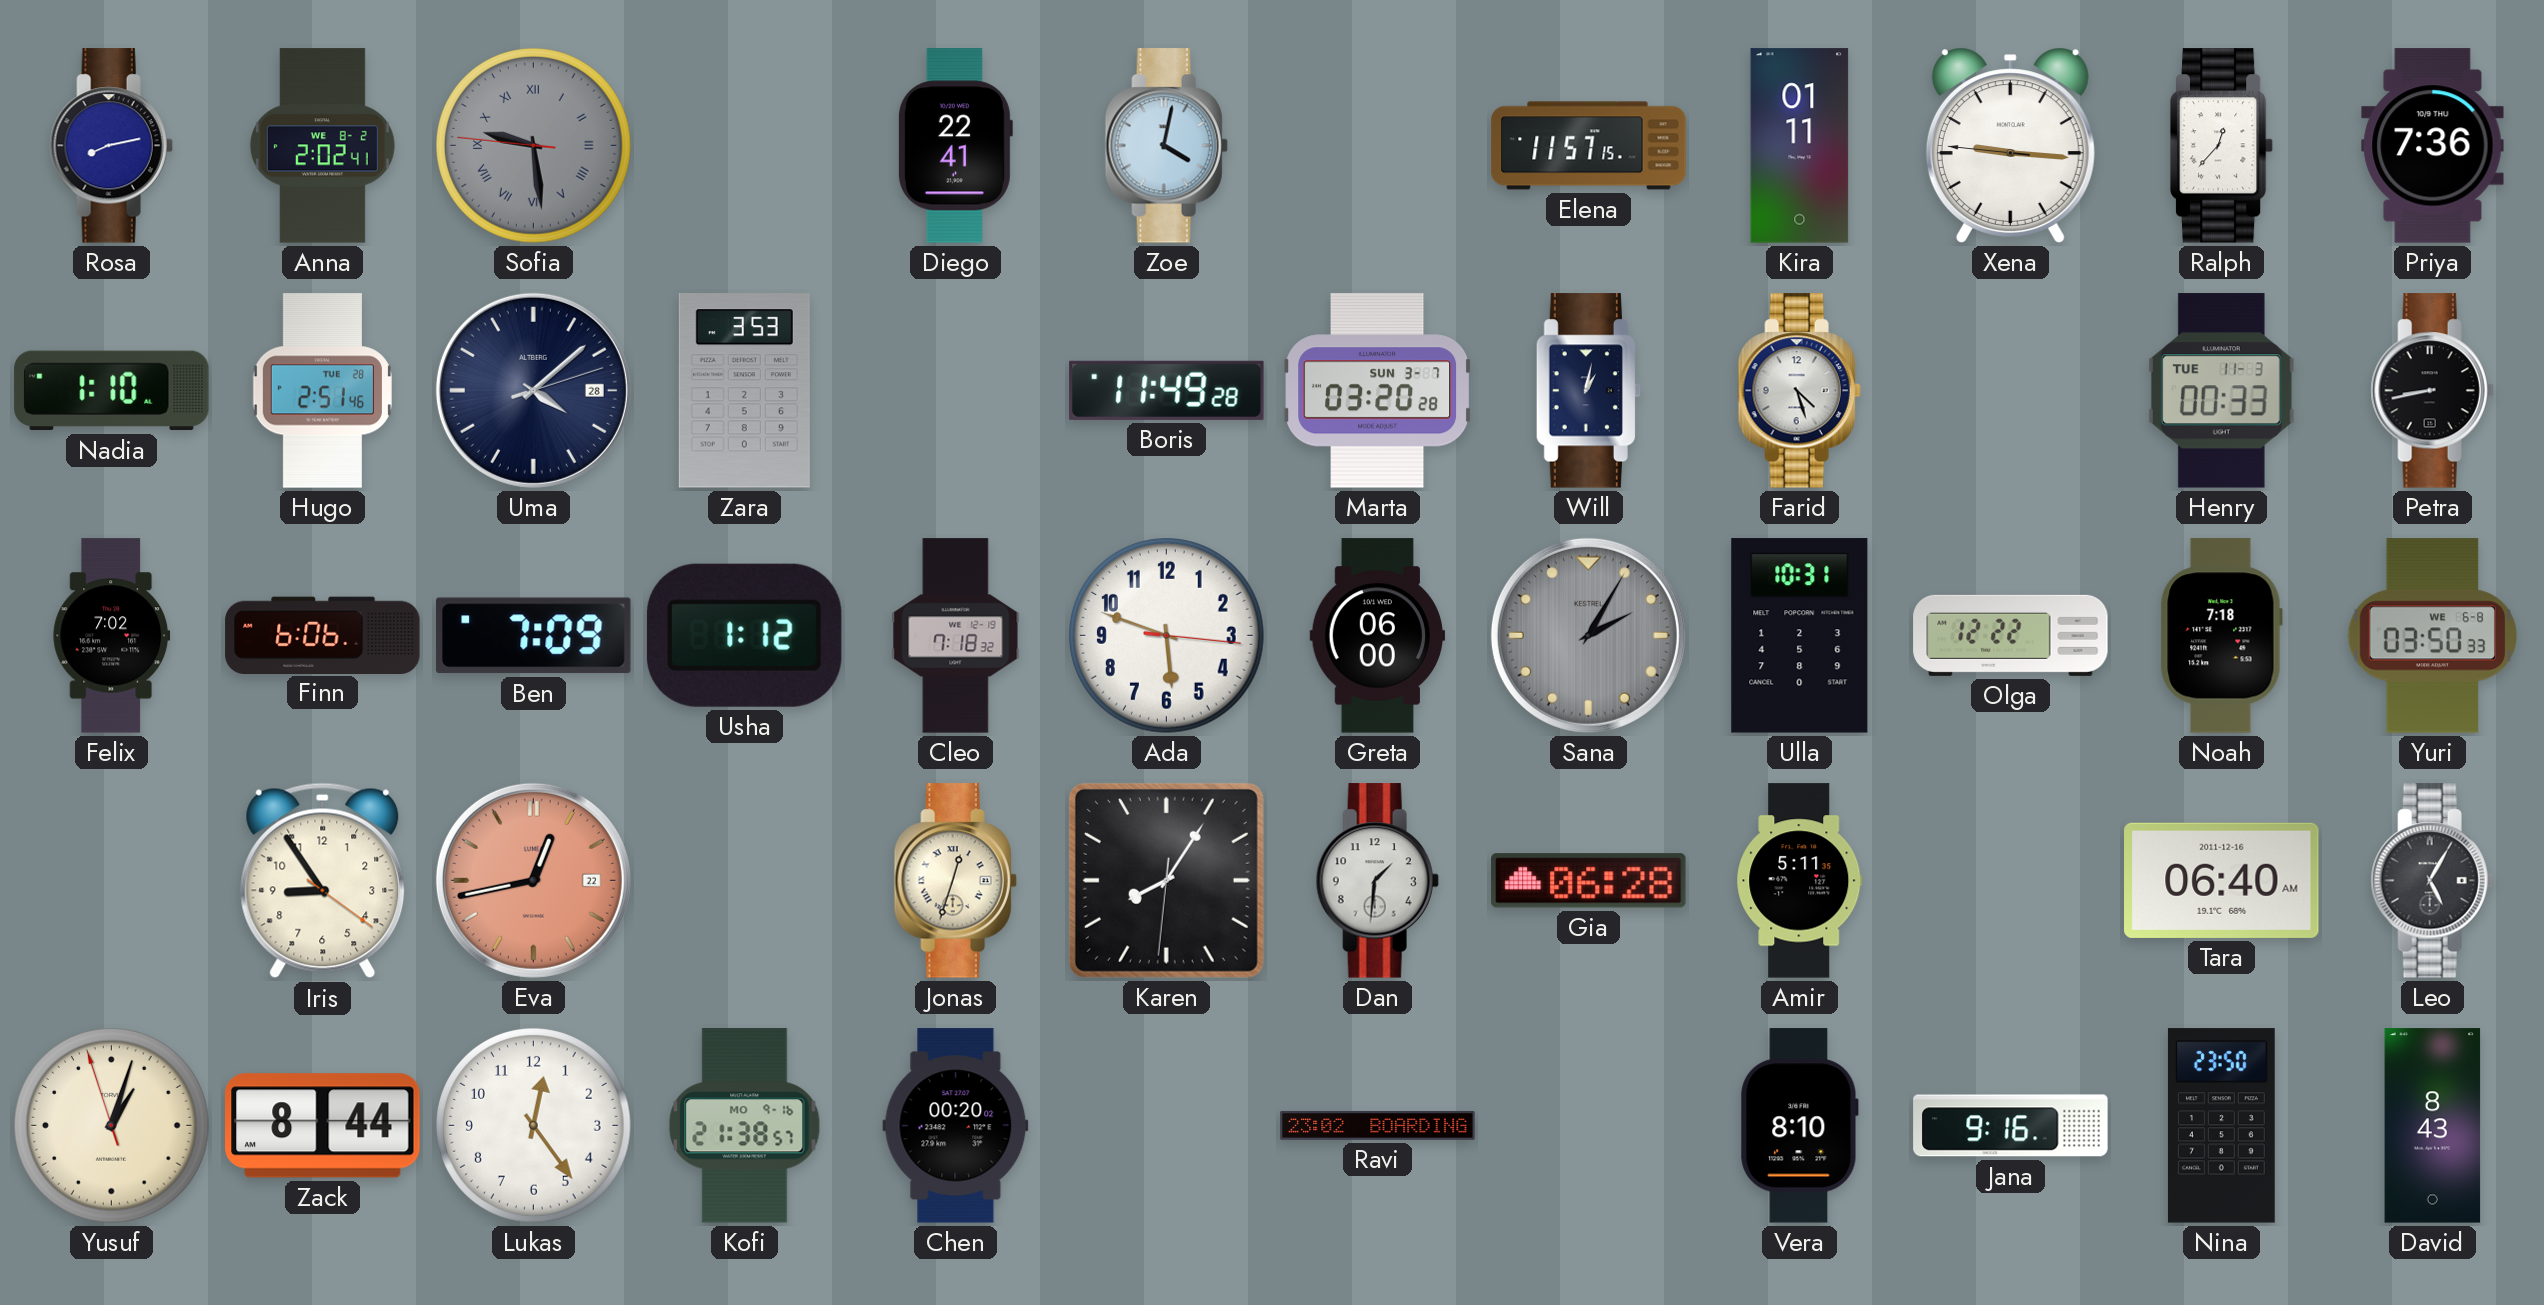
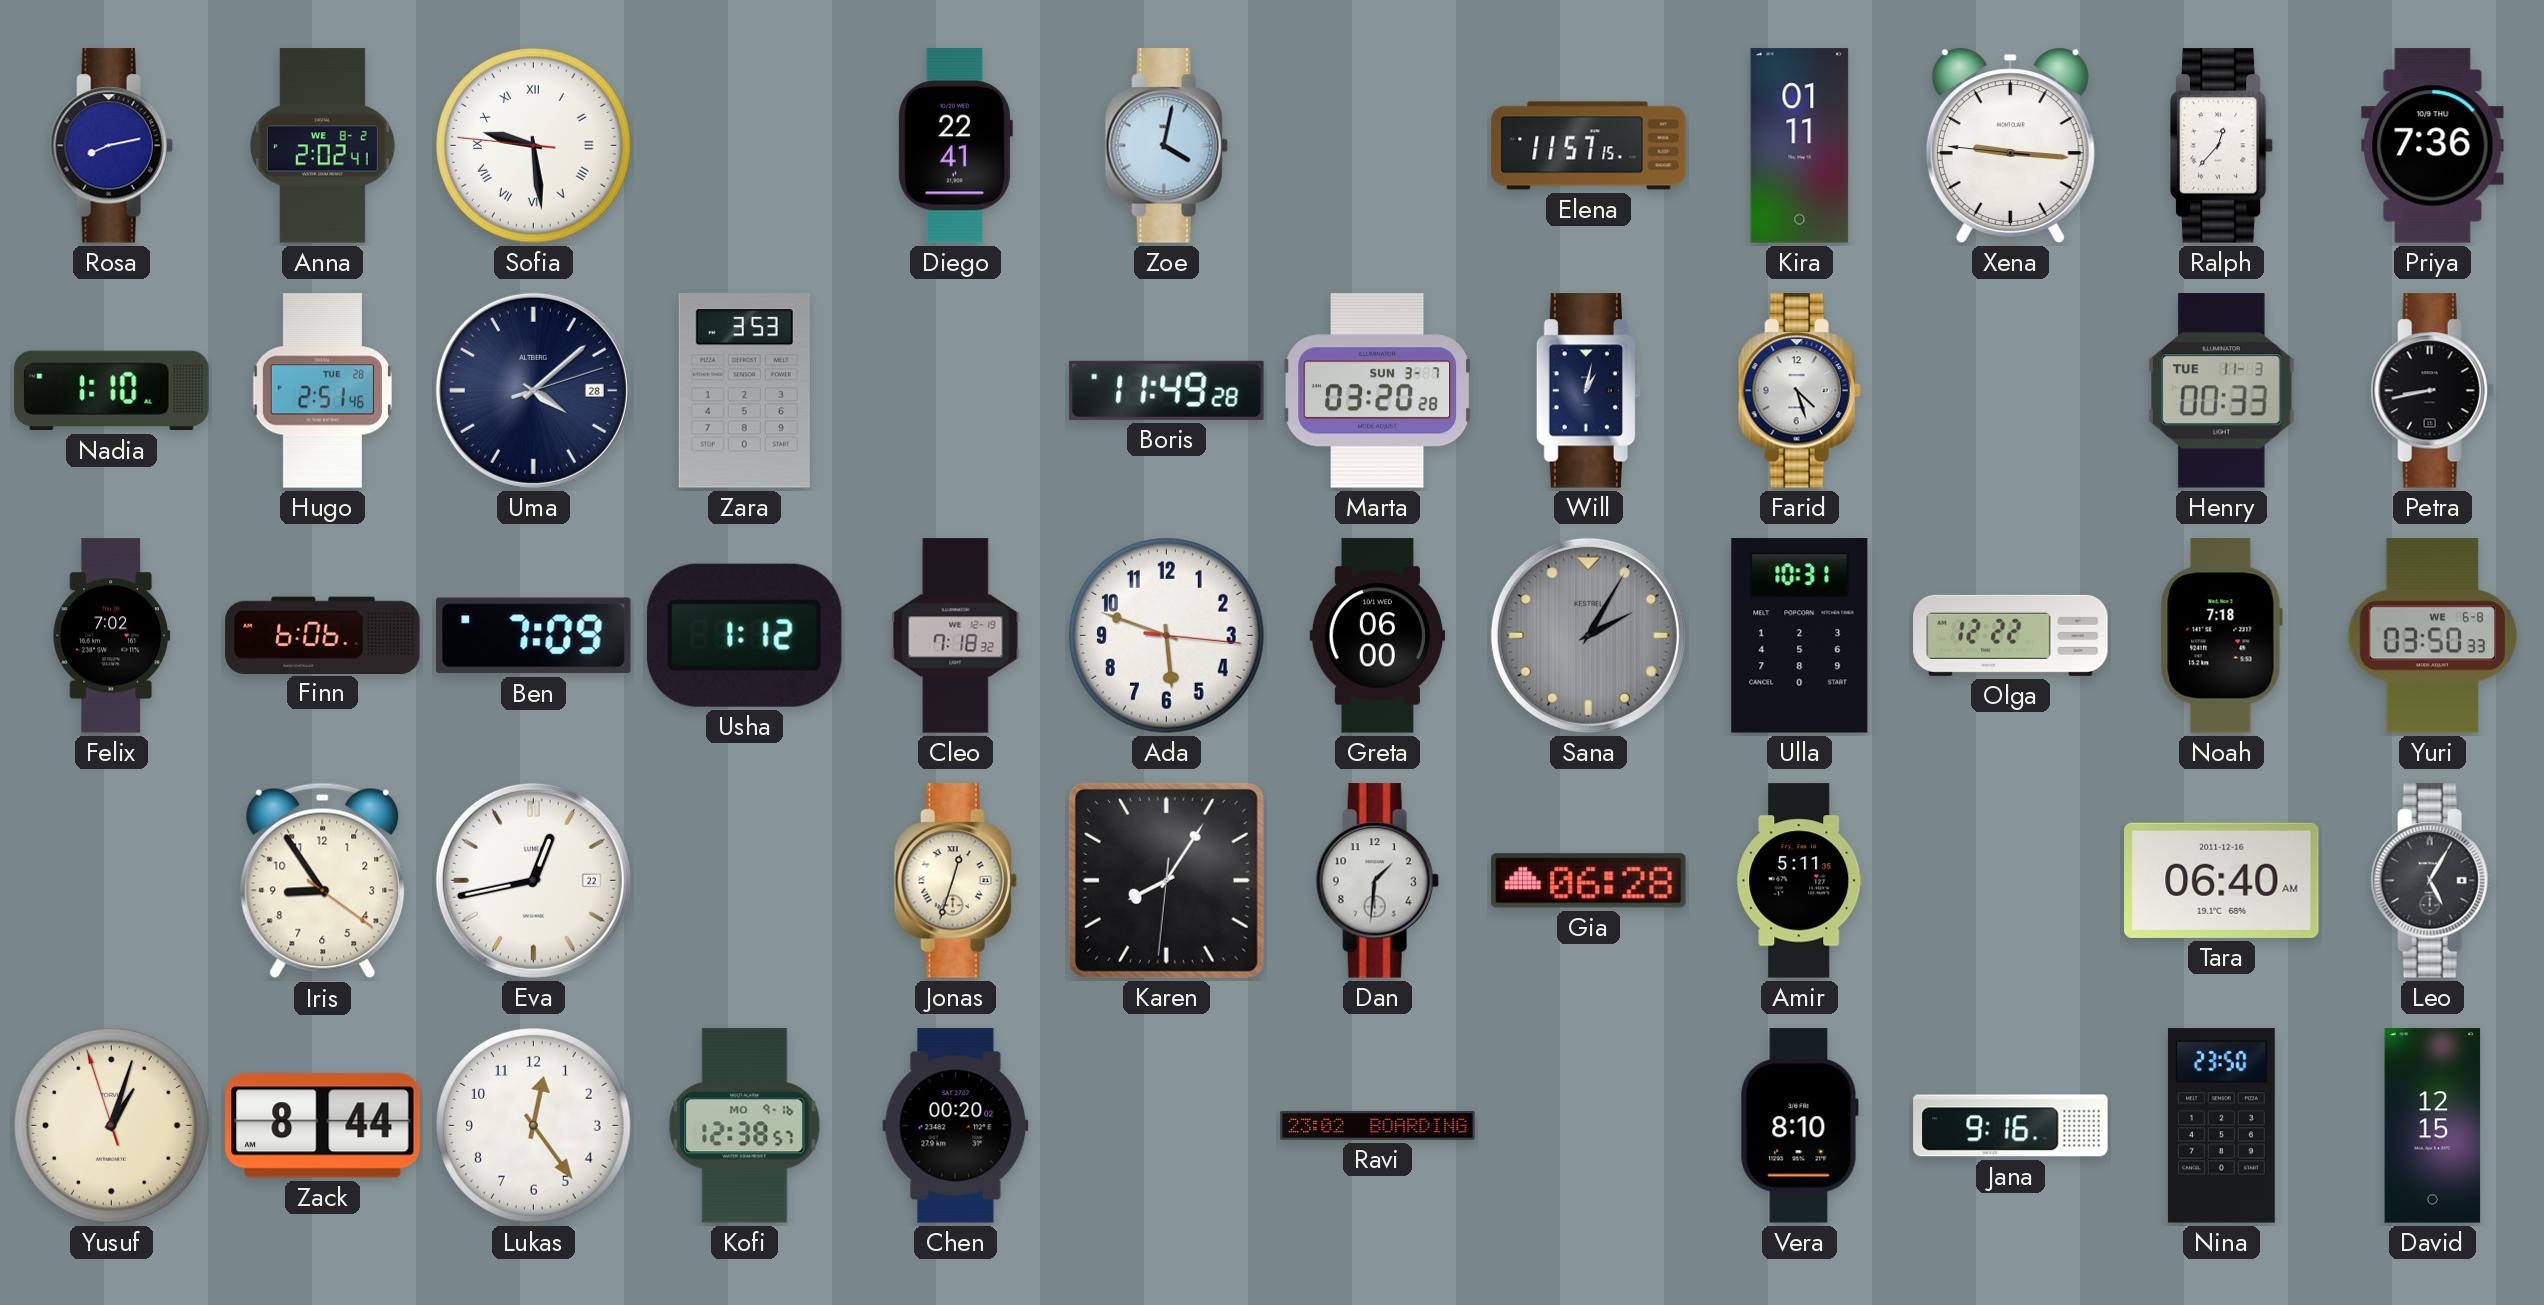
Sofia dial: grey -> white
Eva dial: salmon -> white
Kofi: 21:38 -> 12:38
David: 8:43 -> 12:15
